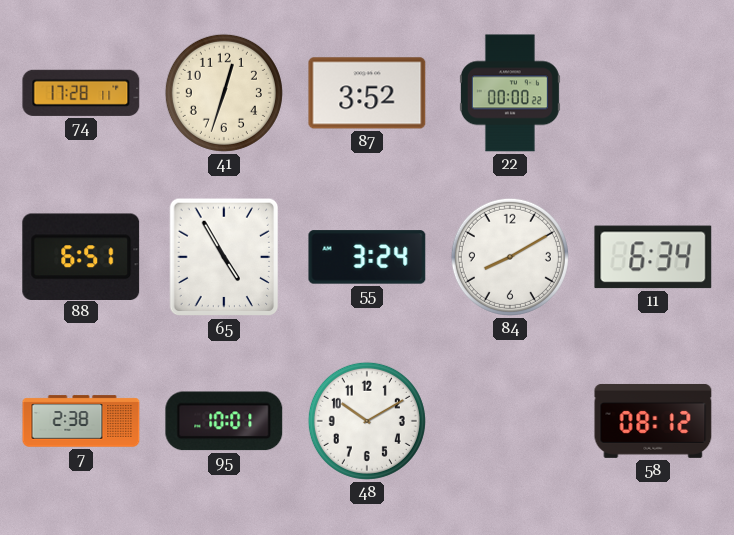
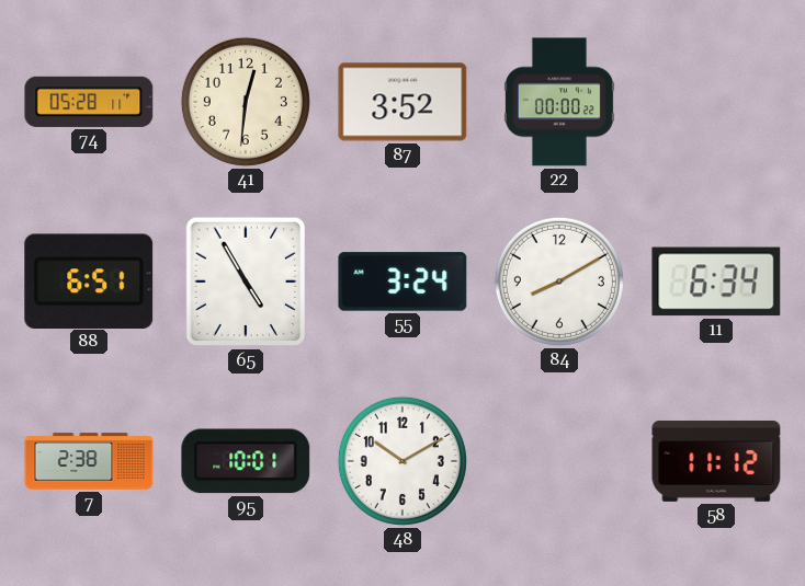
74: 17:28 -> 05:28
41: 12:33 -> 12:31
58: 08:12 -> 11:12
